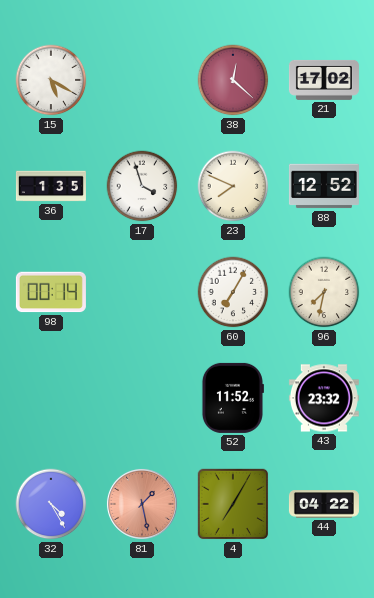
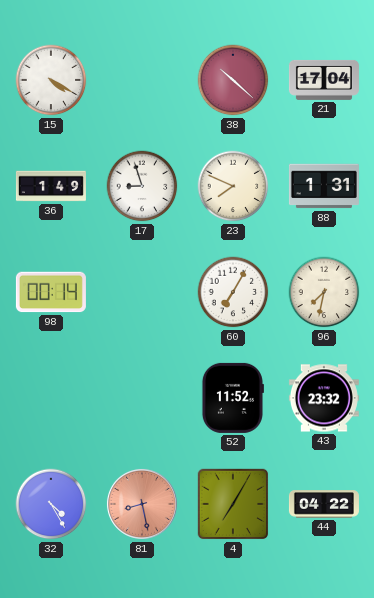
15: 5:20 -> 4:20
38: 12:22 -> 10:22
21: 17:02 -> 17:04
36: 1:35 -> 1:49
17: 3:57 -> 8:57
88: 12:52 -> 1:31
81: 1:28 -> 8:28
